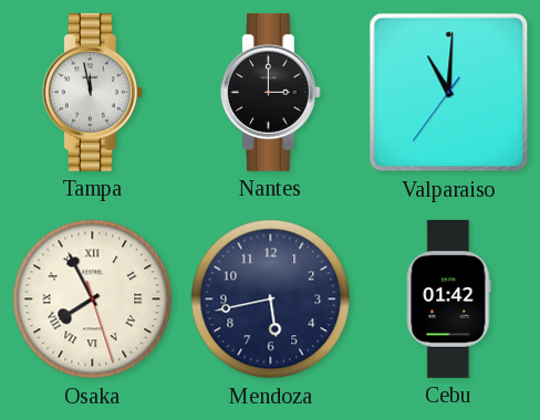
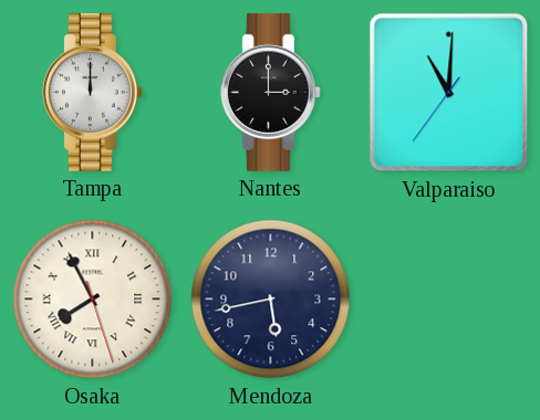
Tampa: 11:58 -> 12:00
Cebu: 01:42 -> none
